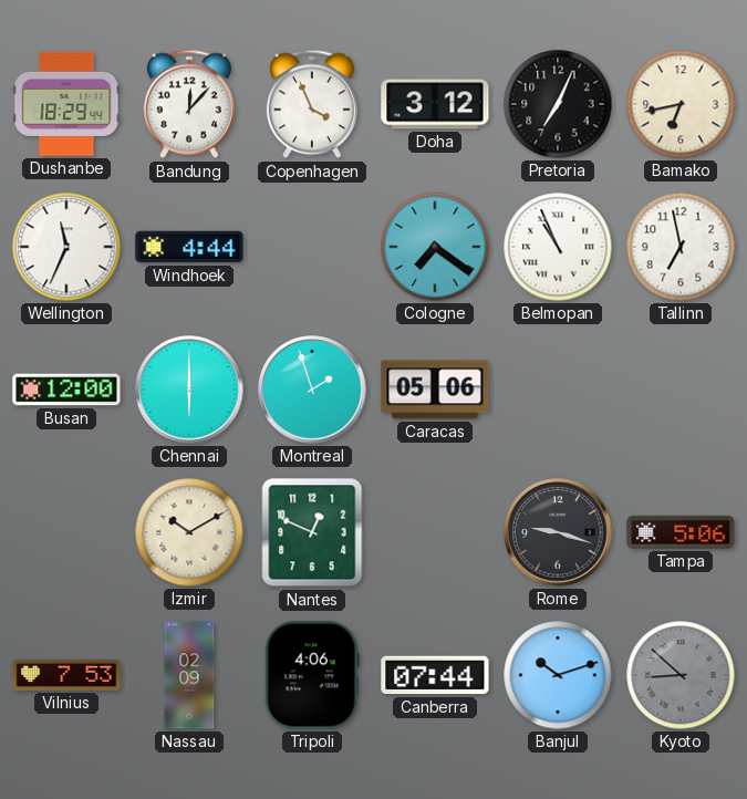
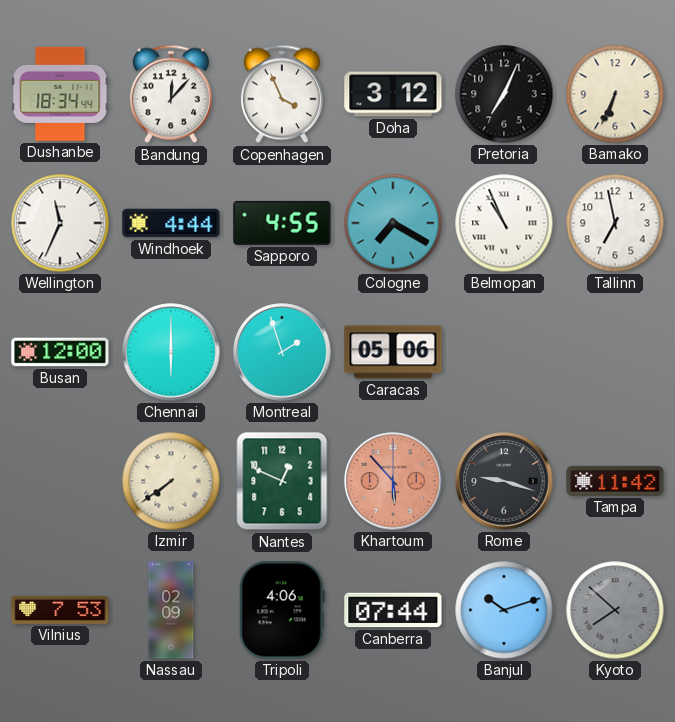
Dushanbe: 18:29 -> 18:34
Bamako: 6:43 -> 6:34
Sapporo: none -> 4:55
Cologne: 7:21 -> 7:20
Izmir: 10:10 -> 7:39
Khartoum: none -> 5:53
Tampa: 5:06 -> 11:42
Kyoto: 8:52 -> 7:52
